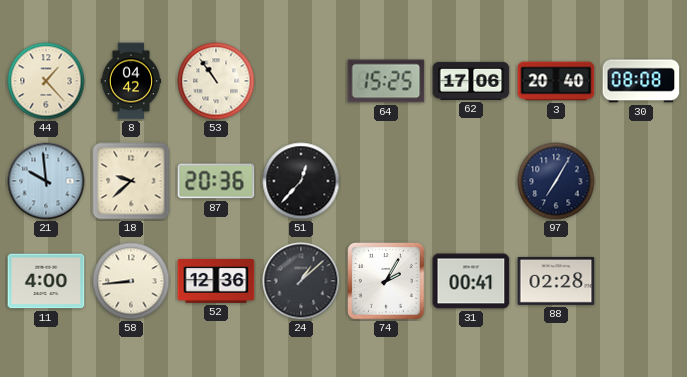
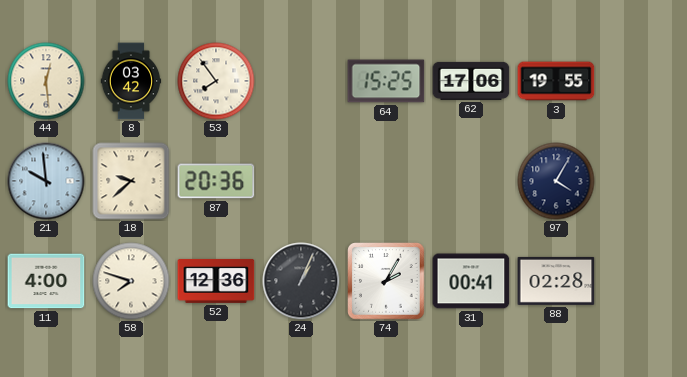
44: 1:23 -> 12:29
8: 04:42 -> 03:42
53: 10:54 -> 7:54
3: 20:40 -> 19:55
30: 08:08 -> none
51: 12:37 -> none
97: 7:05 -> 4:05
58: 8:44 -> 7:48
24: 1:08 -> 1:04
